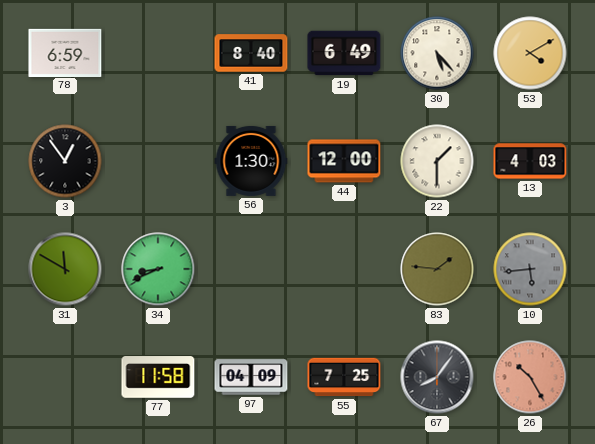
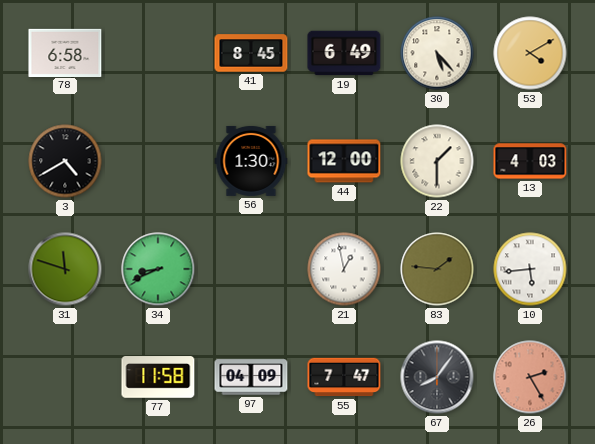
78: 6:59 -> 6:58
41: 8:40 -> 8:45
3: 12:54 -> 4:40
31: 11:50 -> 11:48
21: none -> 12:58
10 dial: grey -> white
55: 7:25 -> 7:47
26: 10:25 -> 2:25
